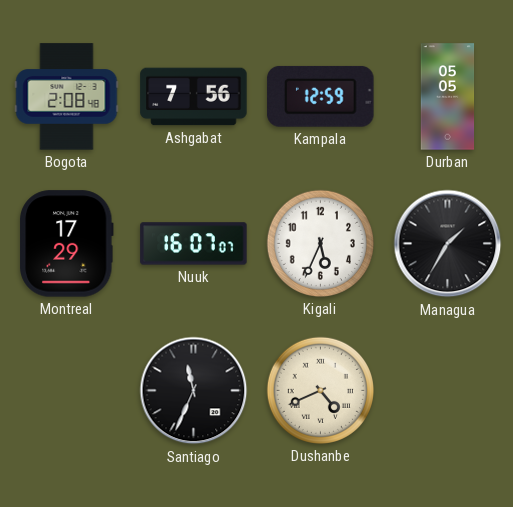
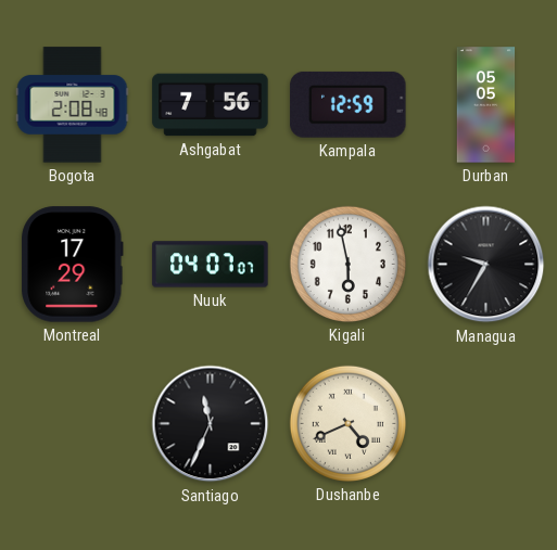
Nuuk: 16:07 -> 04:07
Kigali: 5:34 -> 5:58
Managua: 1:35 -> 9:35
